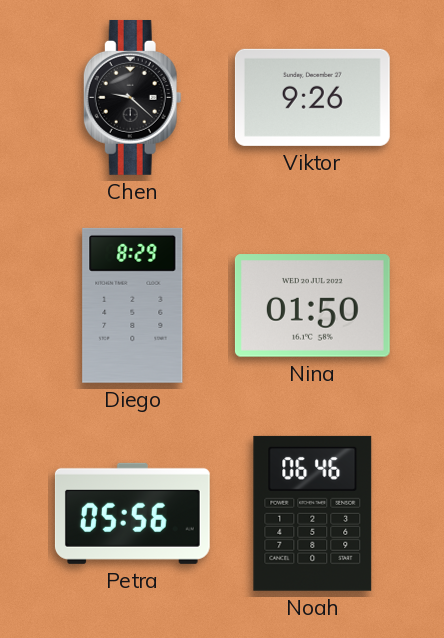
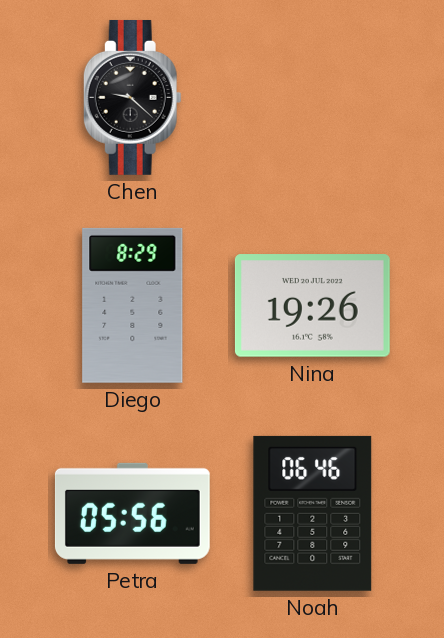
Viktor: 9:26 -> none
Nina: 01:50 -> 19:26
